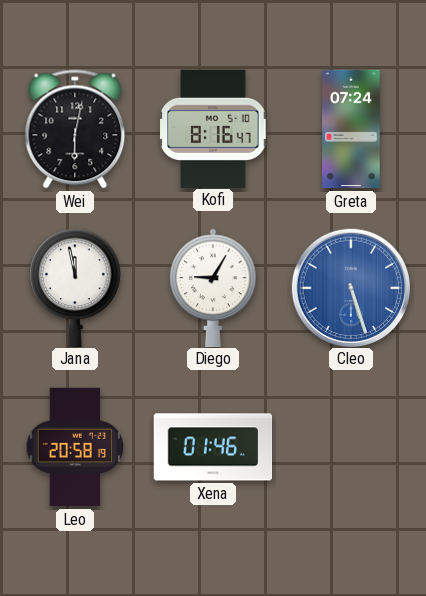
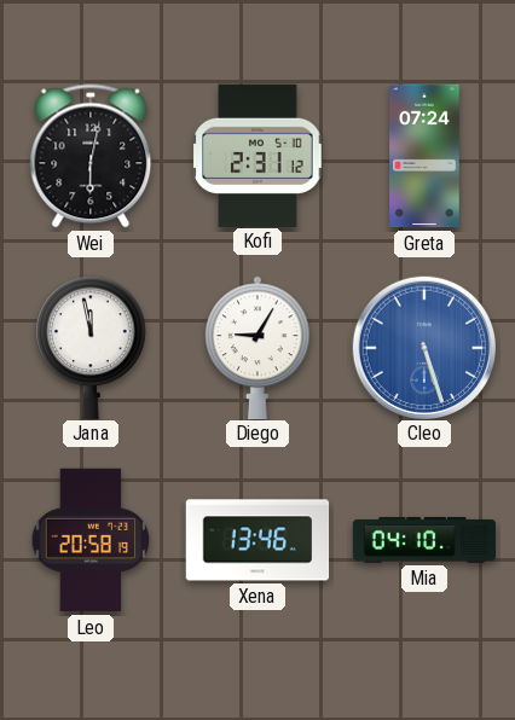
Kofi: 8:16 -> 2:31
Xena: 01:46 -> 13:46
Mia: none -> 04:10
